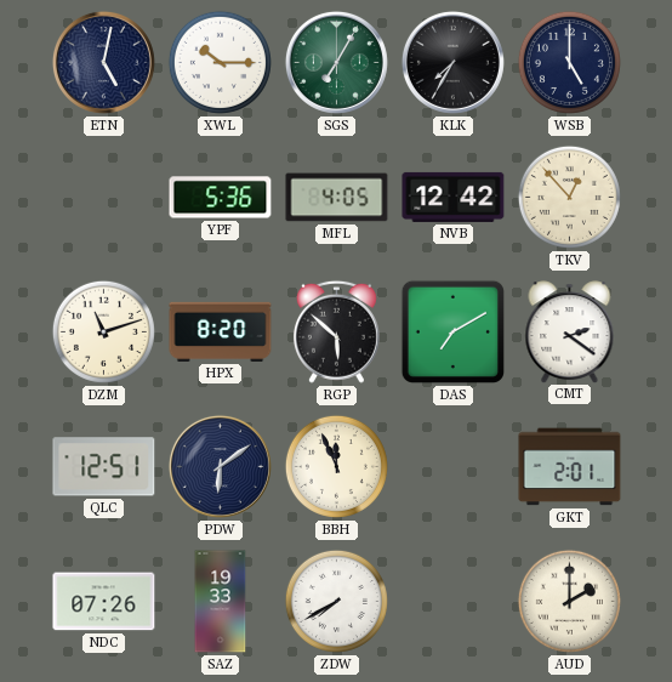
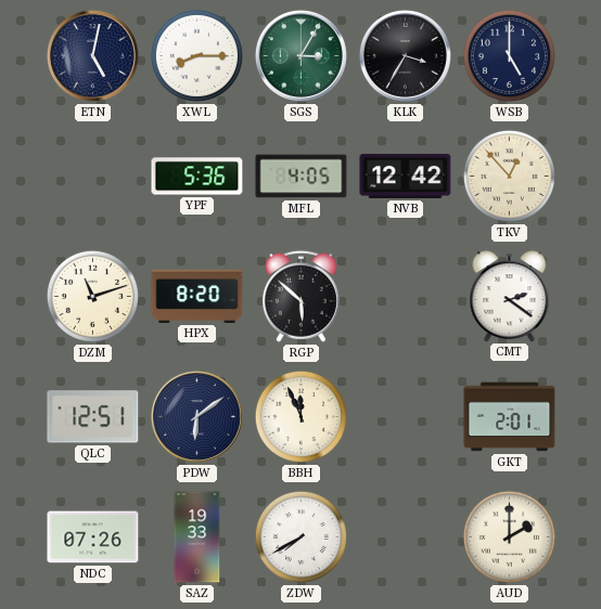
XWL: 10:15 -> 8:15
SGS: 7:05 -> 3:05
KLK: 7:35 -> 3:35
DAS: 7:10 -> none
